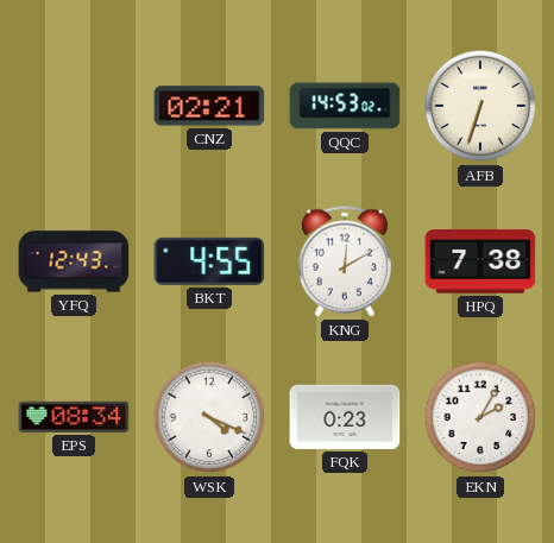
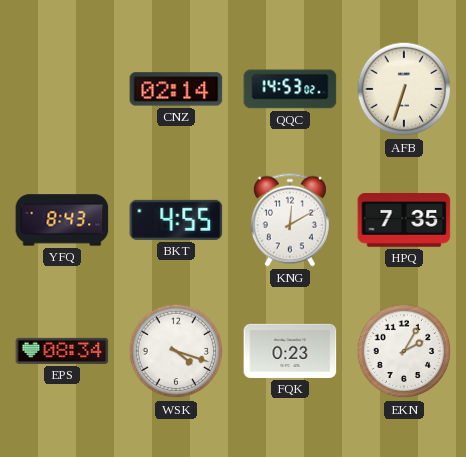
CNZ: 02:21 -> 02:14
YFQ: 12:43 -> 8:43
HPQ: 7:38 -> 7:35
WSK: 4:19 -> 4:18
